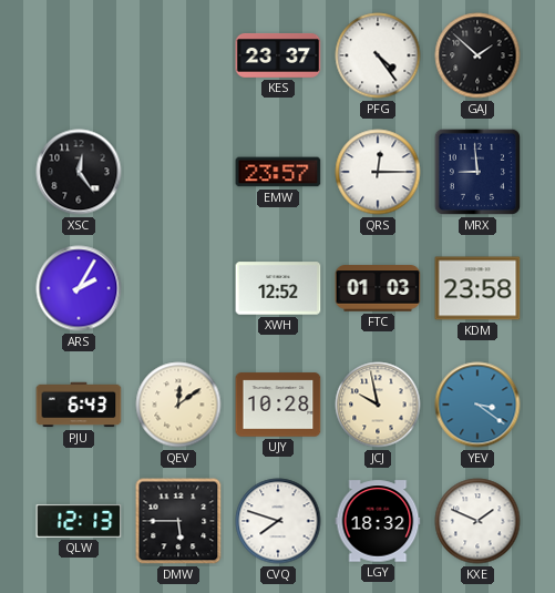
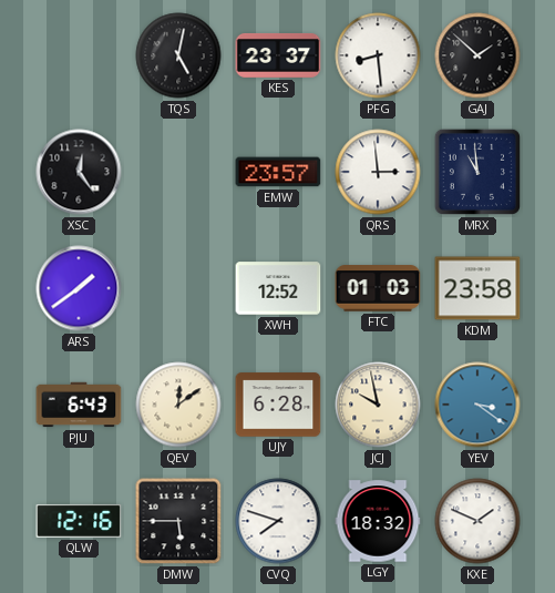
TQS: none -> 5:02
PFG: 4:24 -> 8:29
QRS: 12:15 -> 2:59
MRX: 8:59 -> 10:59
ARS: 2:05 -> 1:39
UJY: 10:28 -> 6:28
QLW: 12:13 -> 12:16
